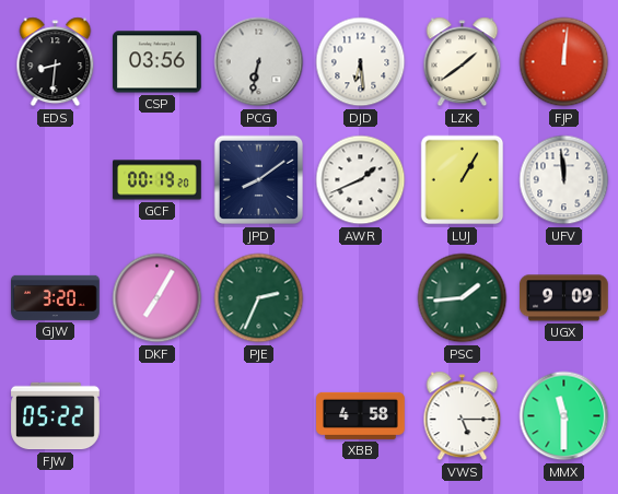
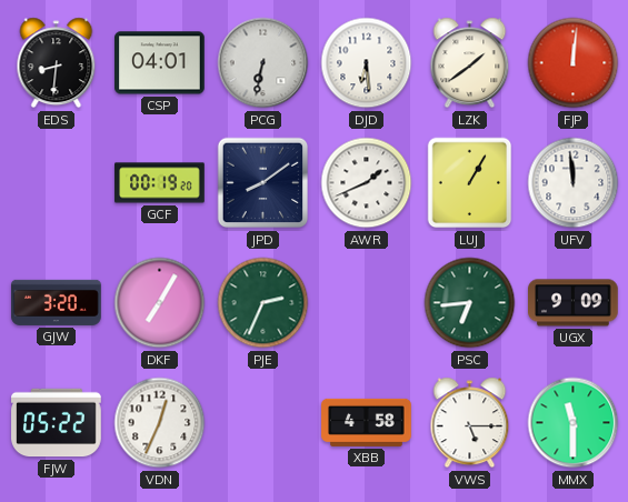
CSP: 03:56 -> 04:01
PSC: 1:44 -> 6:44
VDN: none -> 12:34
